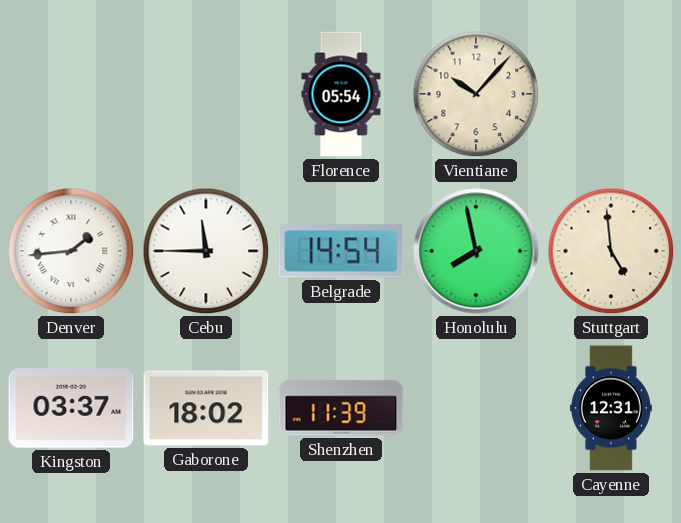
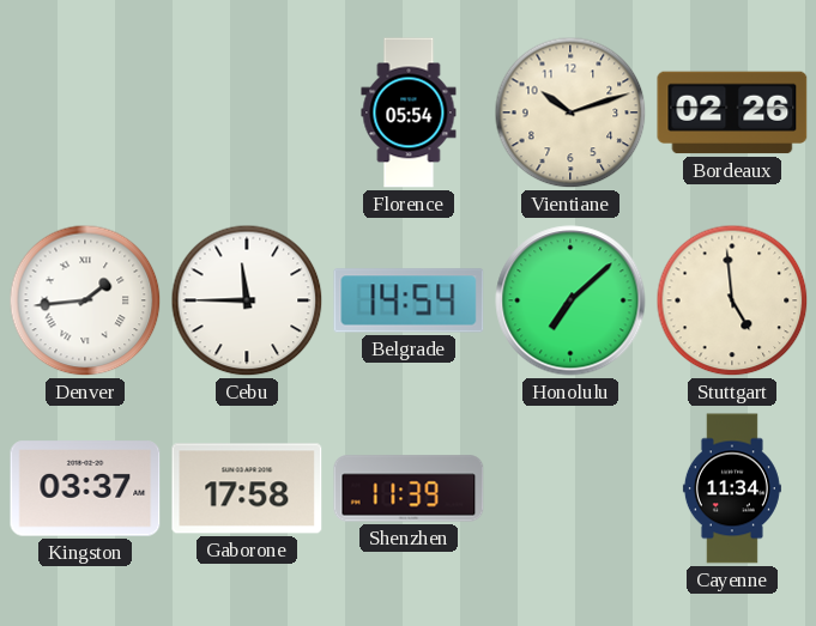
Vientiane: 10:07 -> 10:12
Bordeaux: none -> 02:26
Honolulu: 7:58 -> 7:08
Gaborone: 18:02 -> 17:58
Cayenne: 12:31 -> 11:34
